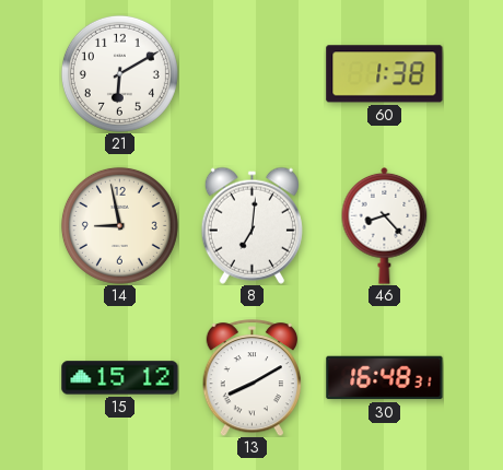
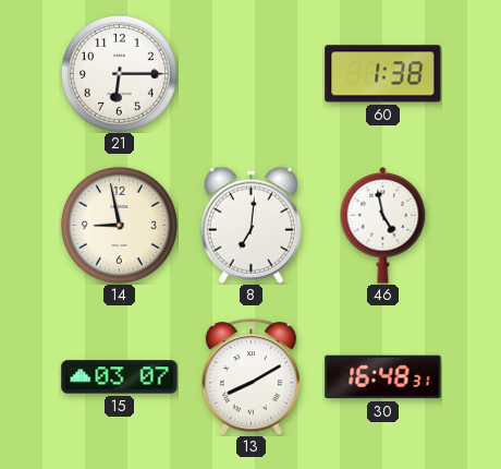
21: 6:10 -> 6:15
46: 8:23 -> 4:58
15: 15:12 -> 03:07
